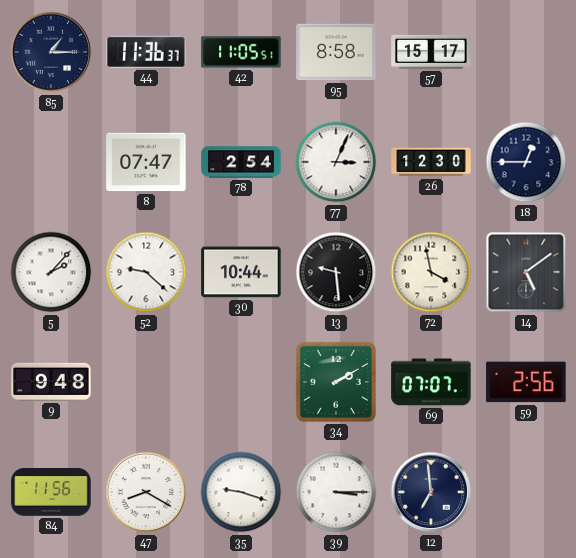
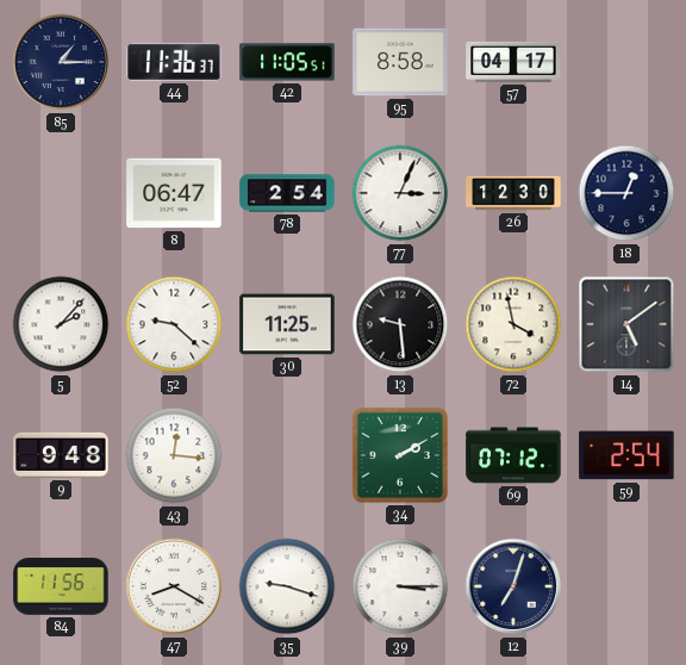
57: 15:17 -> 04:17
8: 07:47 -> 06:47
30: 10:44 -> 11:25
43: none -> 12:16
69: 07:07 -> 07:12
59: 2:56 -> 2:54
12: 6:59 -> 7:03
